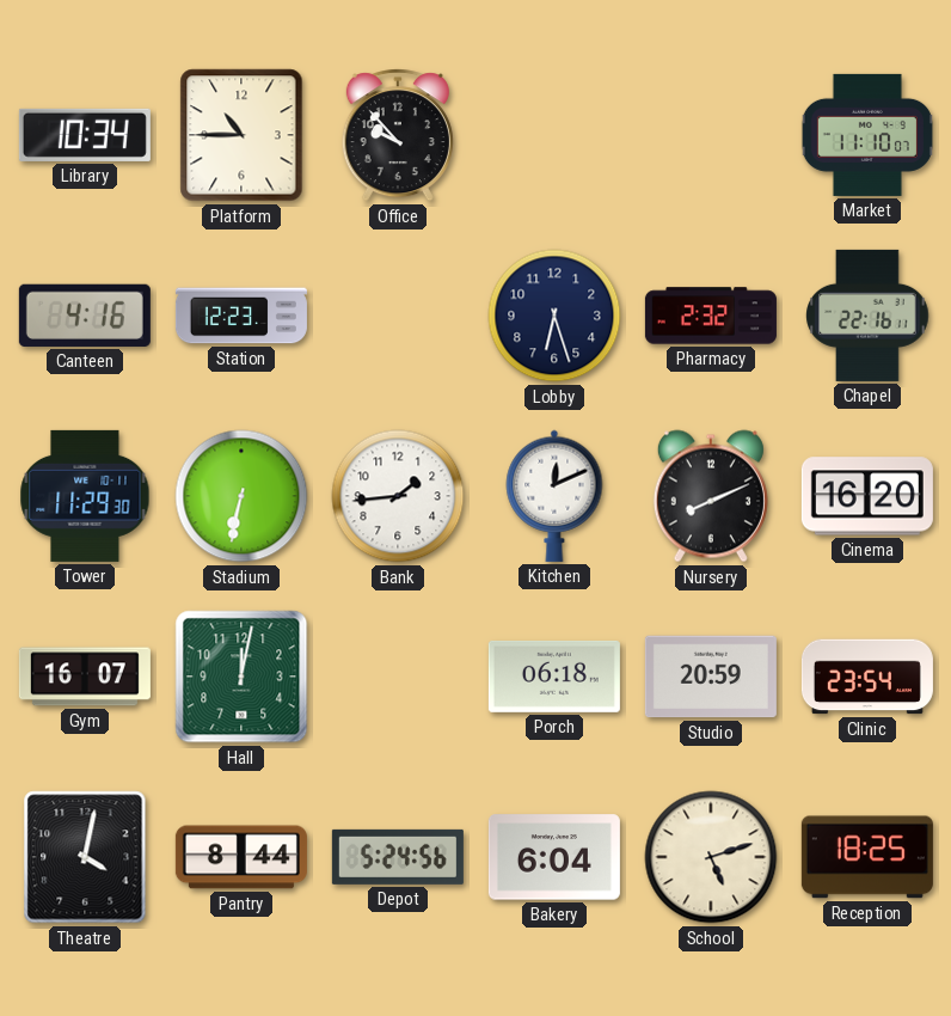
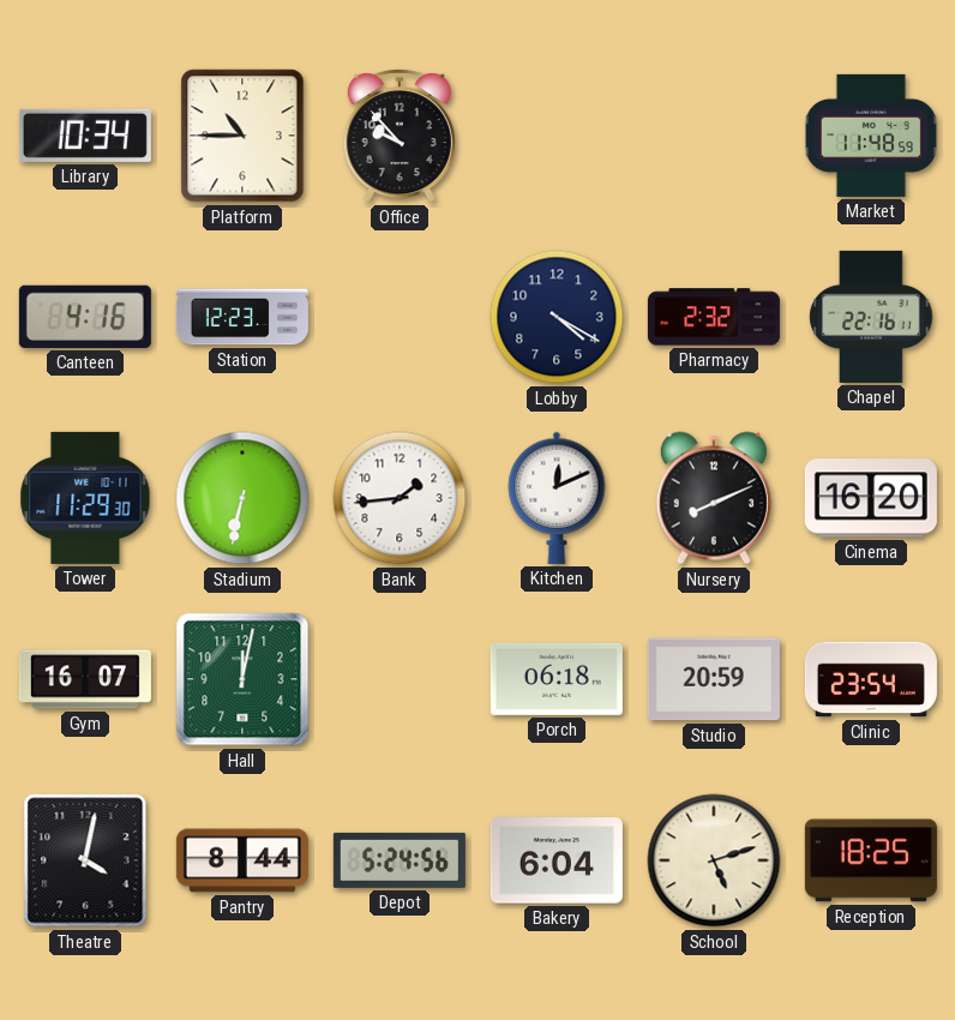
Market: 11:10 -> 11:48
Lobby: 6:27 -> 4:20
